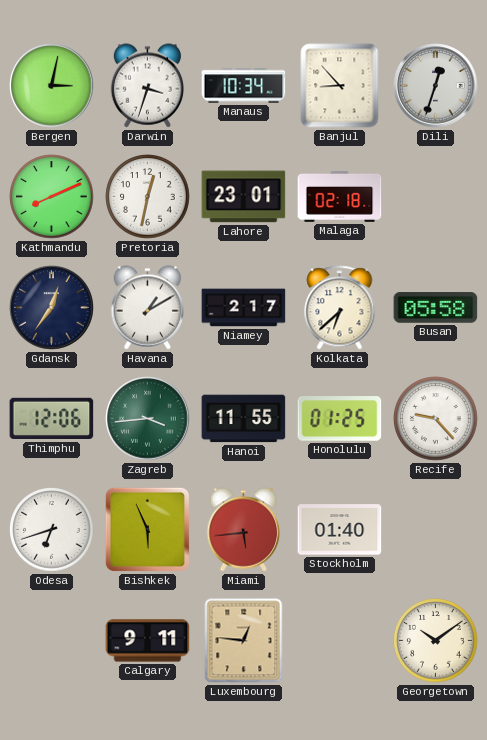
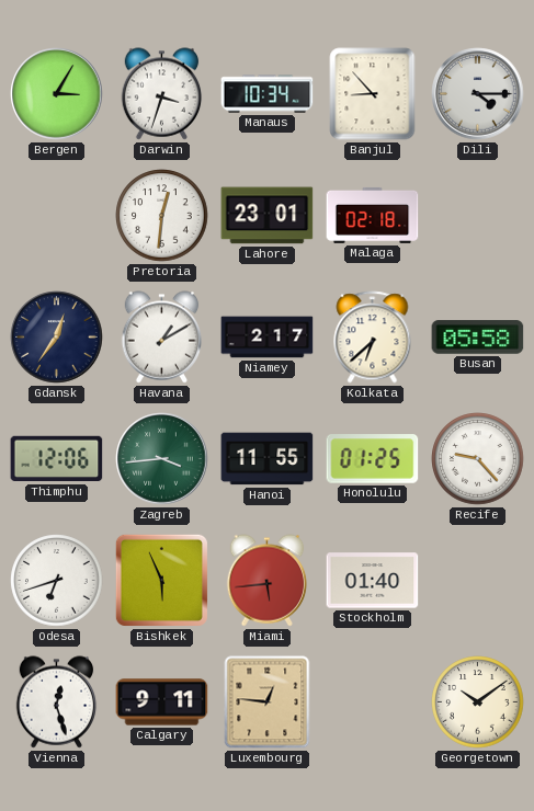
Bergen: 3:02 -> 3:05
Dili: 12:33 -> 4:15
Kathmandu: 8:11 -> none
Pretoria: 12:32 -> 12:31
Vienna: none -> 12:27
